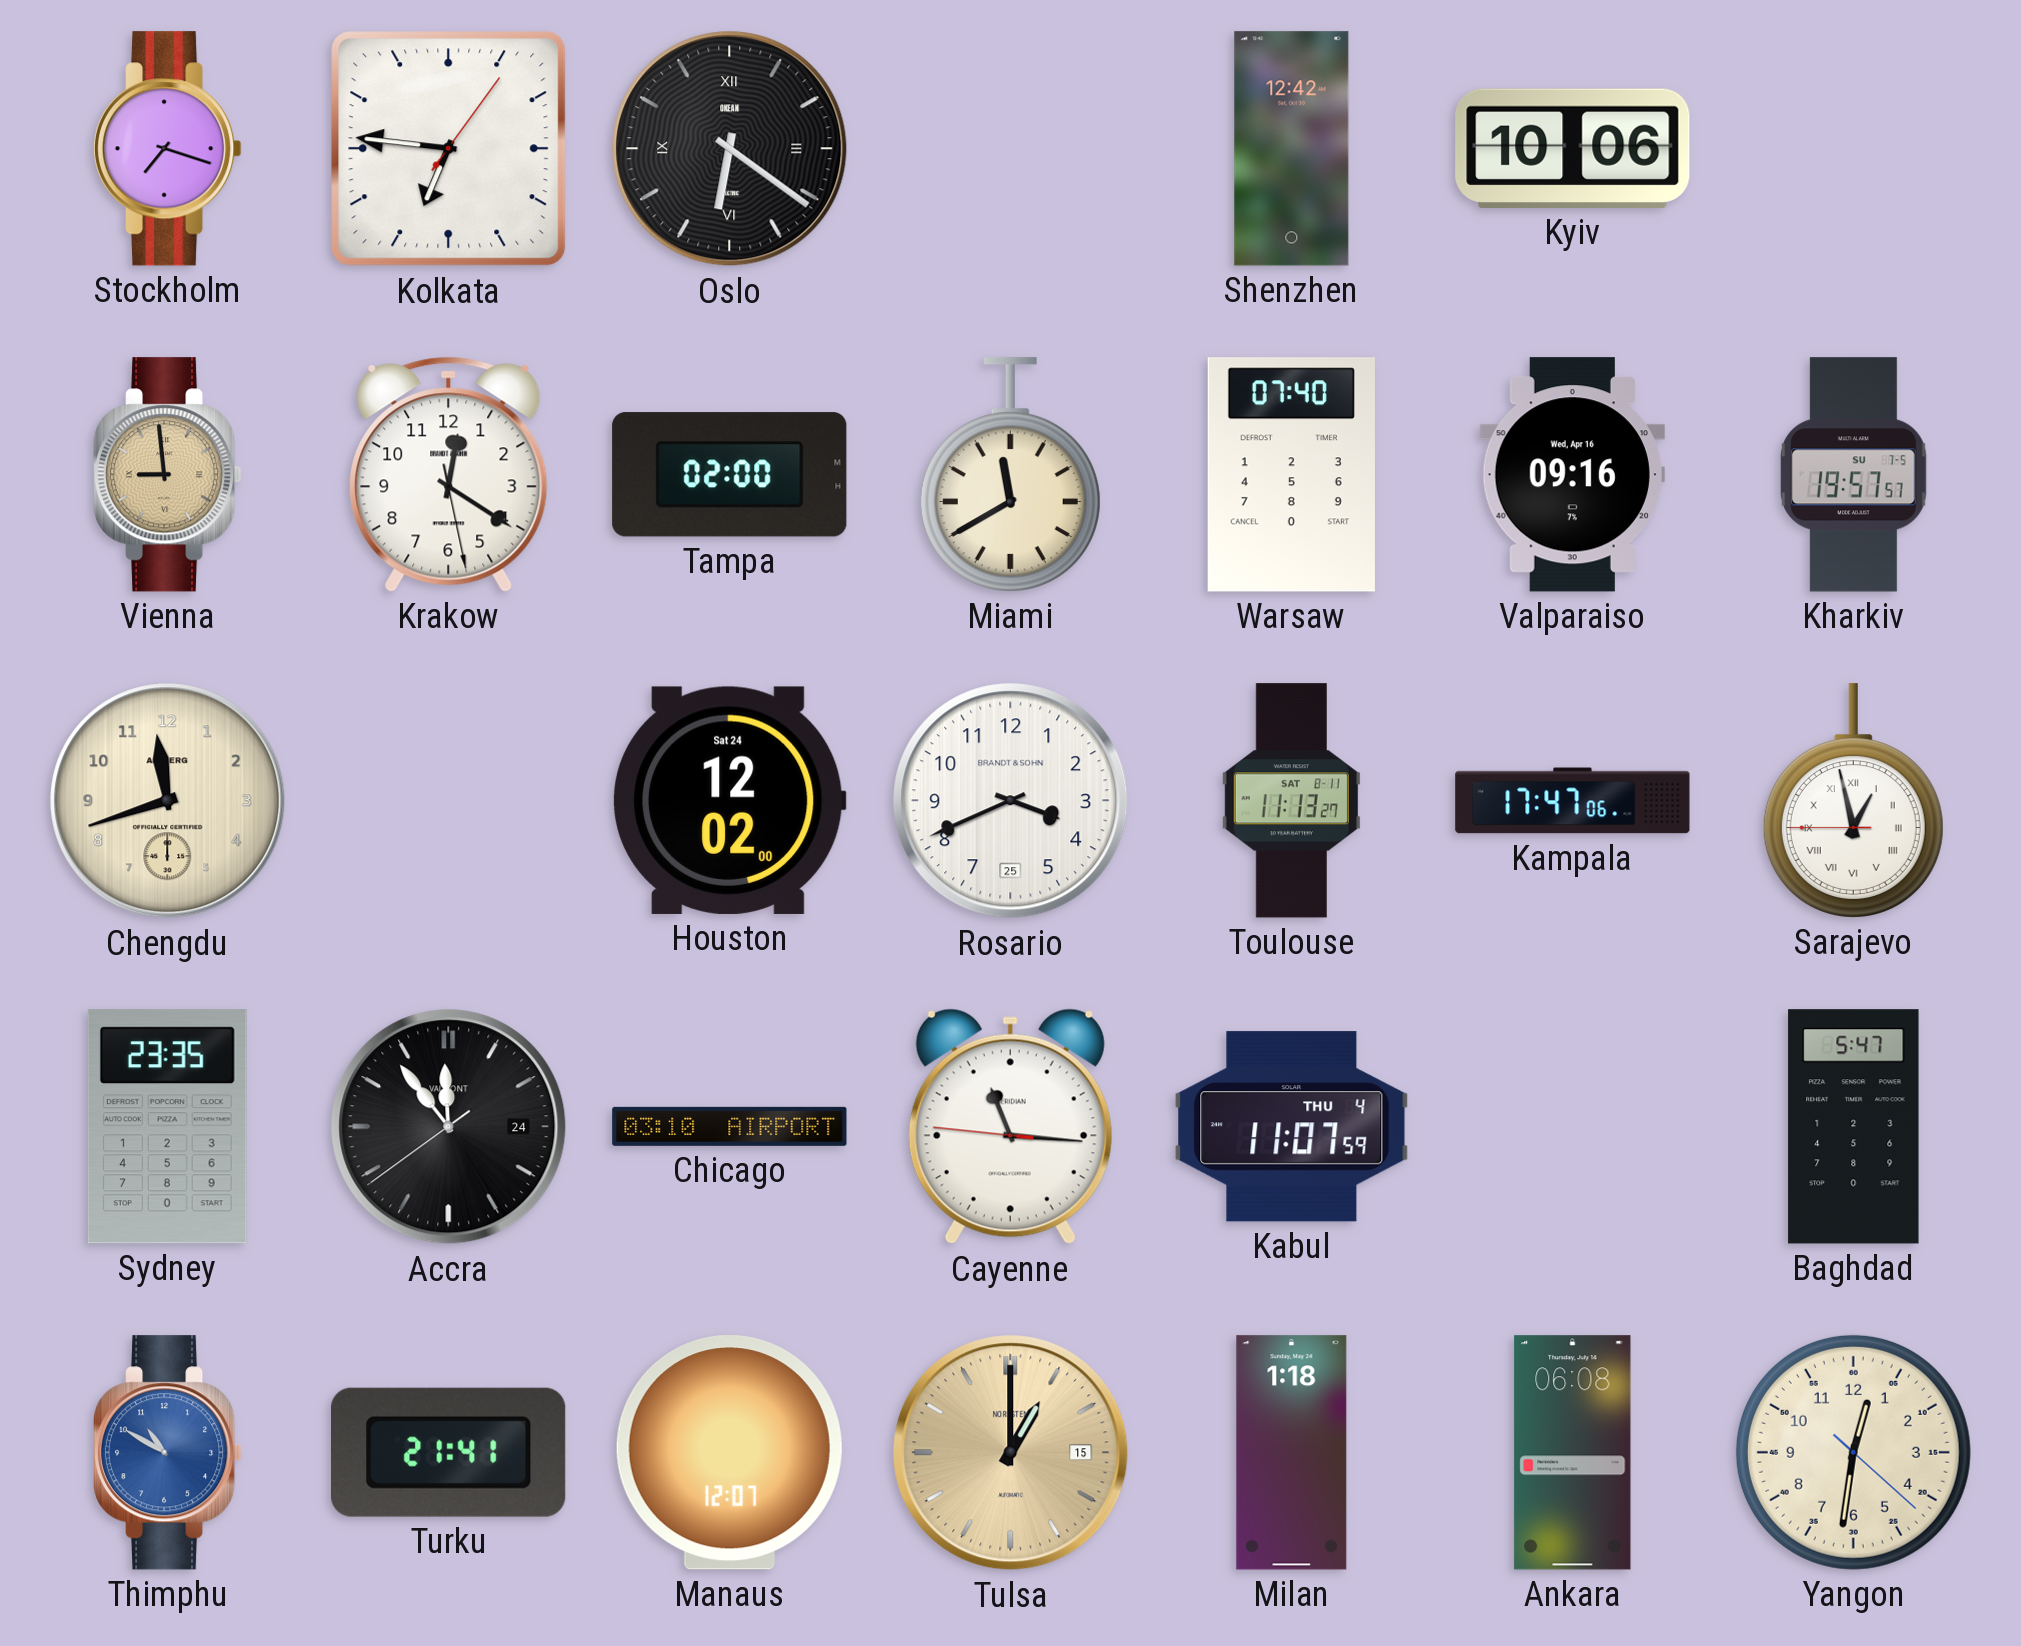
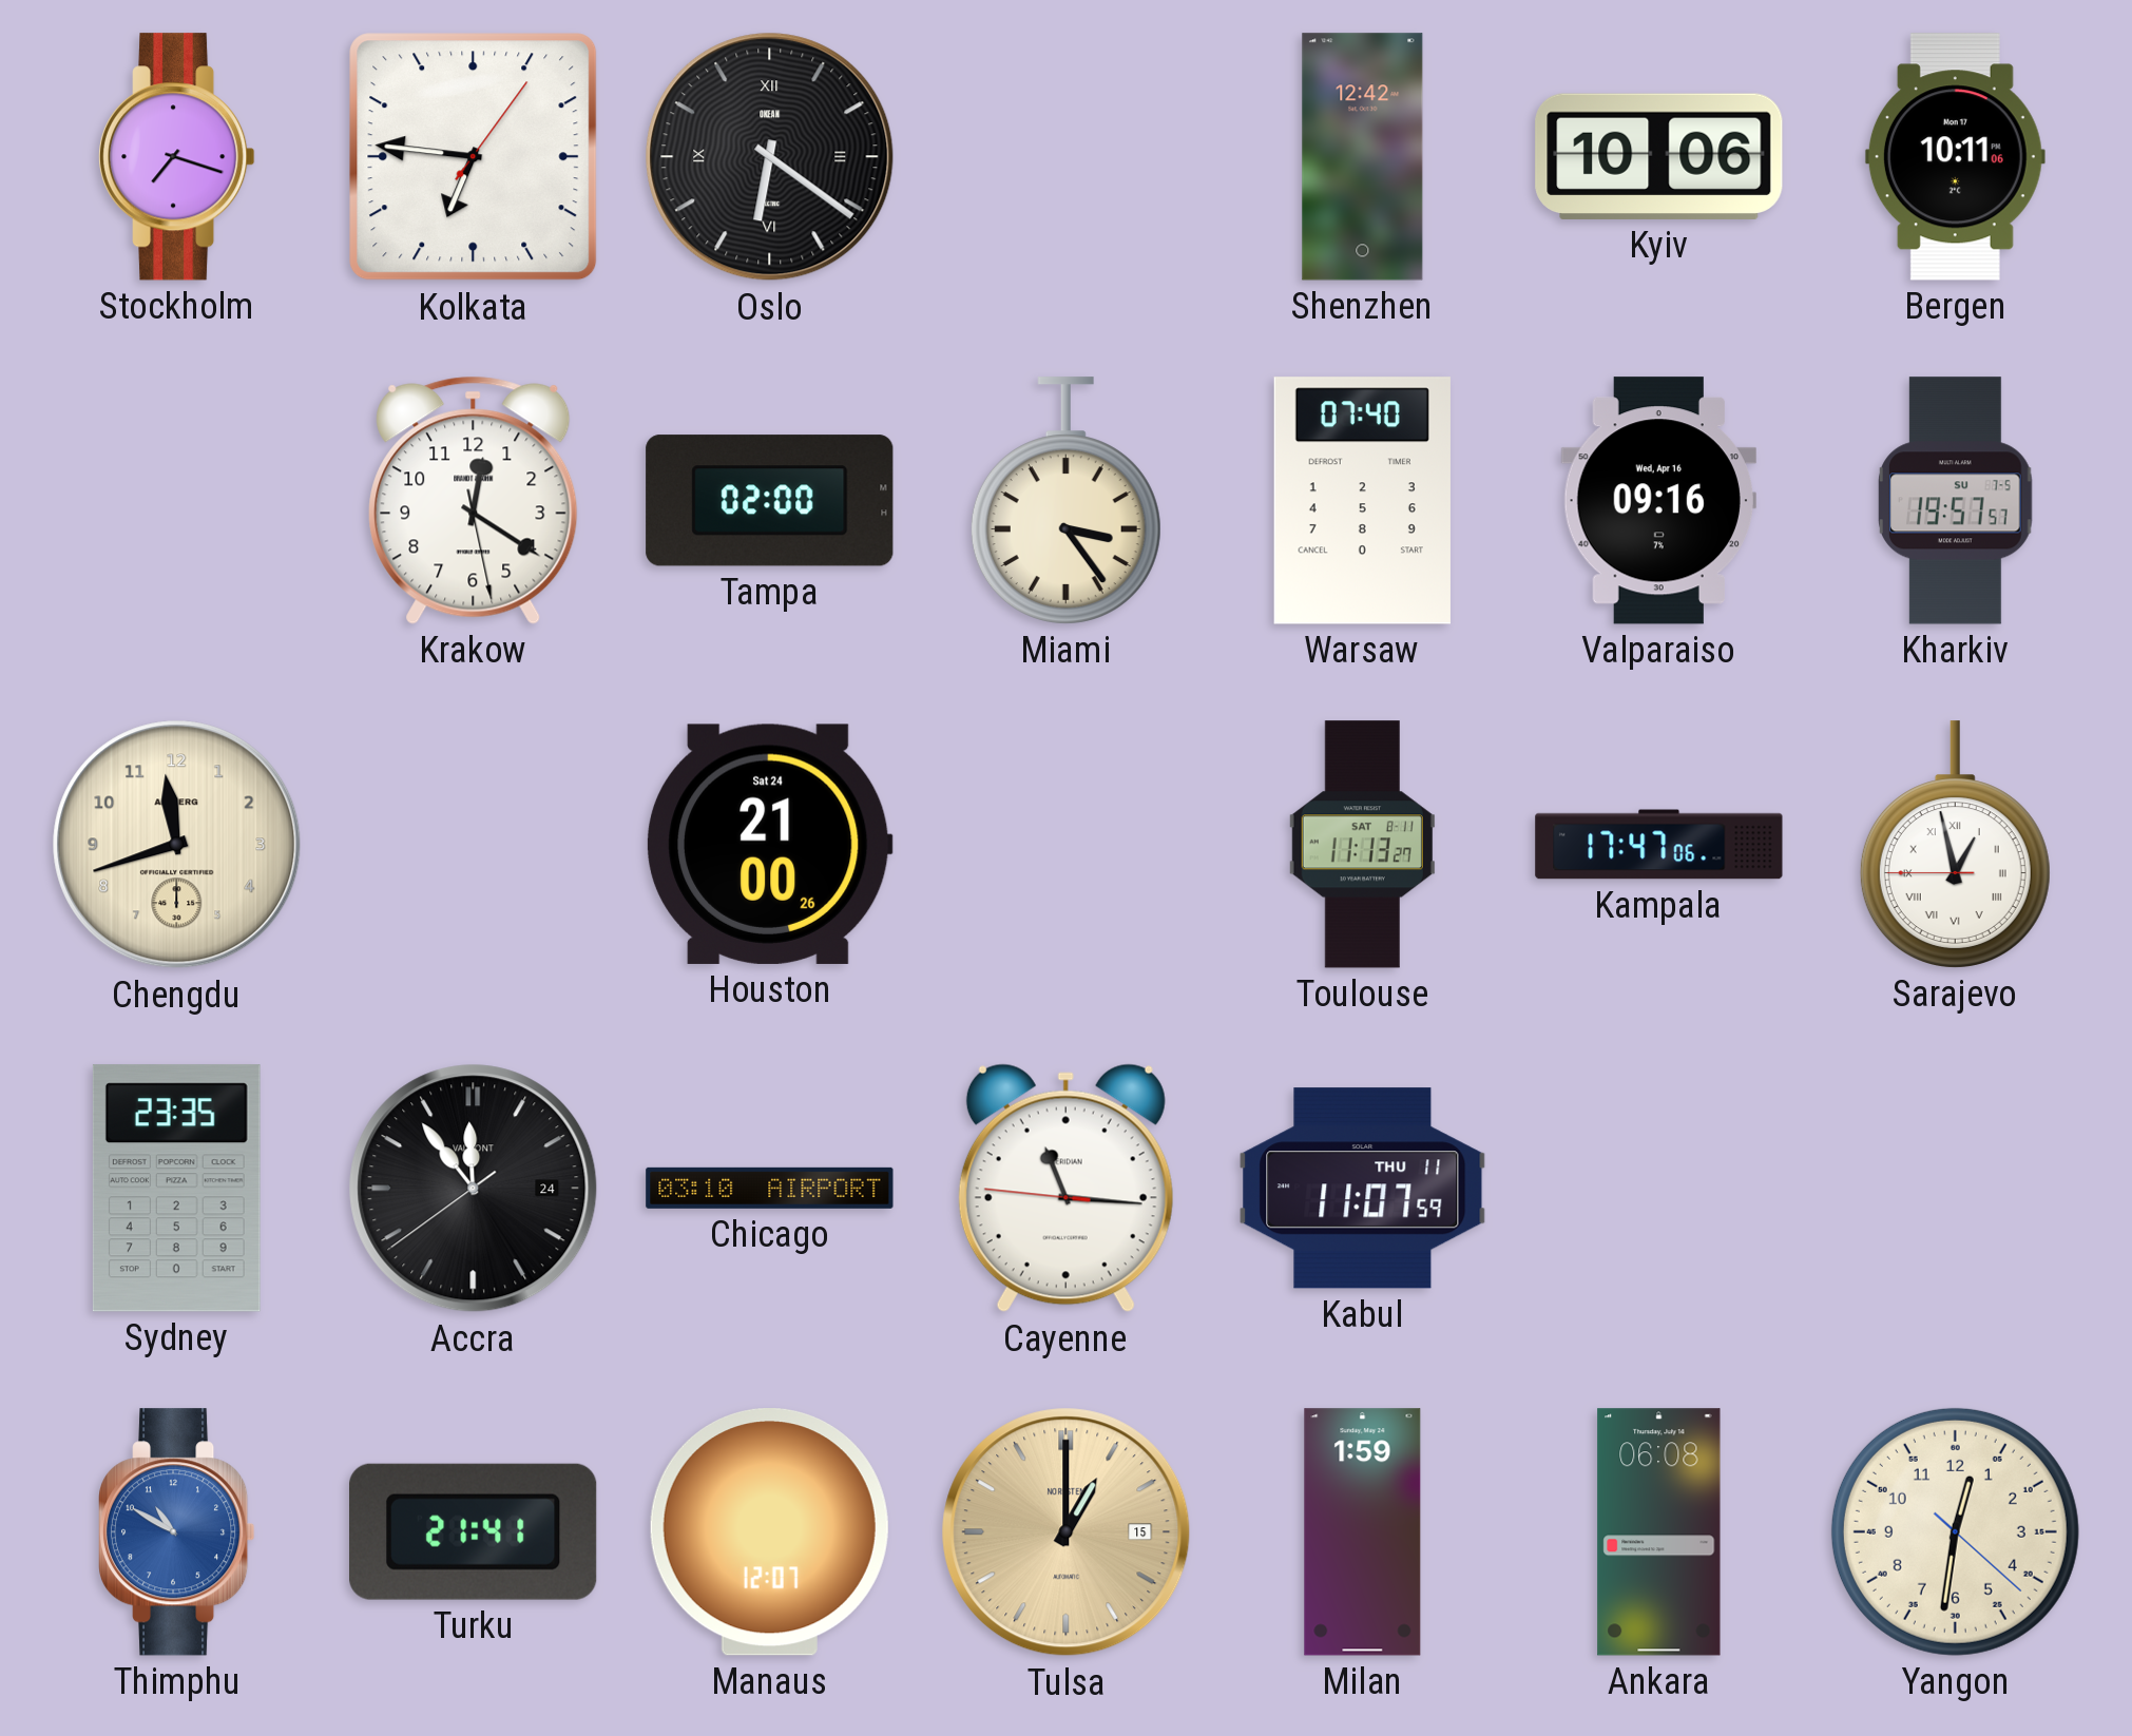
Bergen: none -> 10:11
Vienna: 8:59 -> none
Miami: 11:40 -> 3:24
Houston: 12:02 -> 21:00
Rosario: 3:41 -> none
Kabul date: THU 4 -> THU 11
Baghdad: 5:47 -> none
Milan: 1:18 -> 1:59
